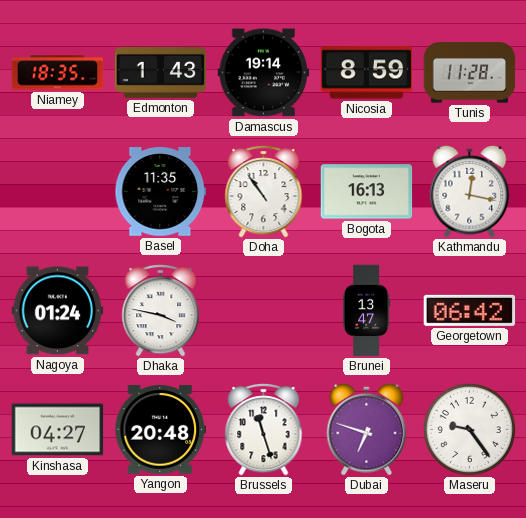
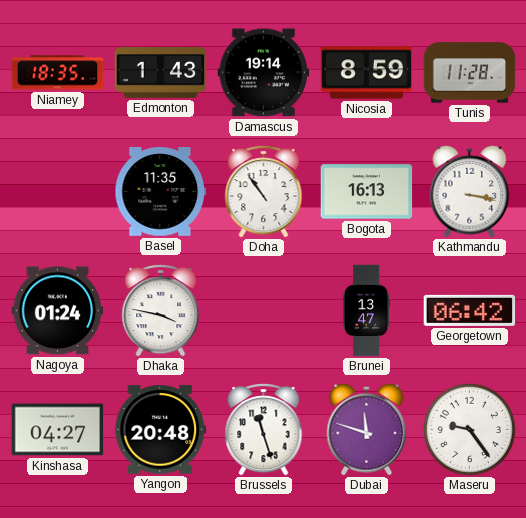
Kathmandu: 12:17 -> 3:17
Dubai: 6:48 -> 11:48
